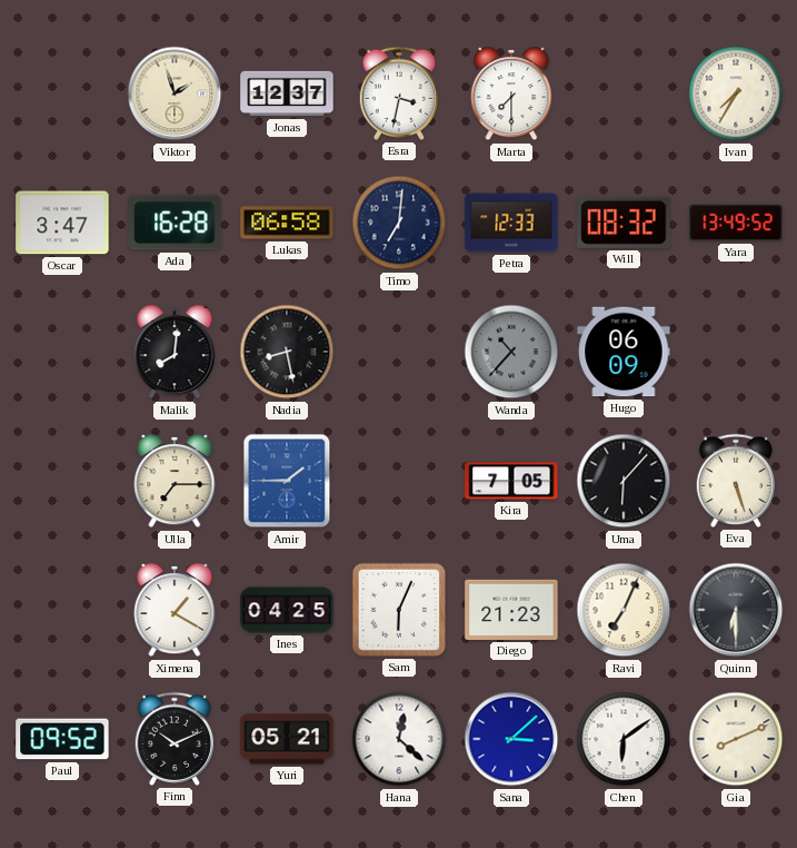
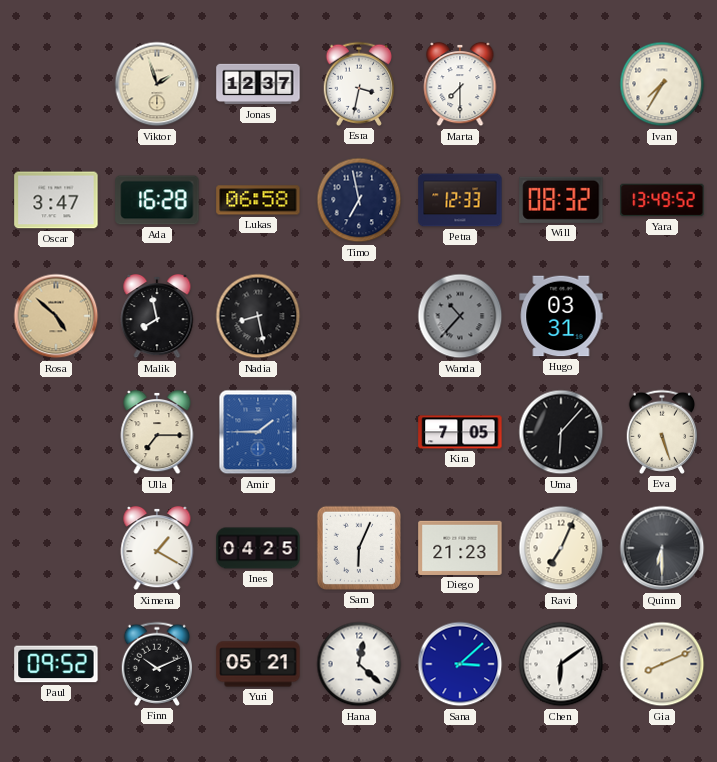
Timo: 7:01 -> 6:58
Rosa: none -> 4:52
Malik: 8:01 -> 7:58
Hugo: 06:09 -> 03:31
